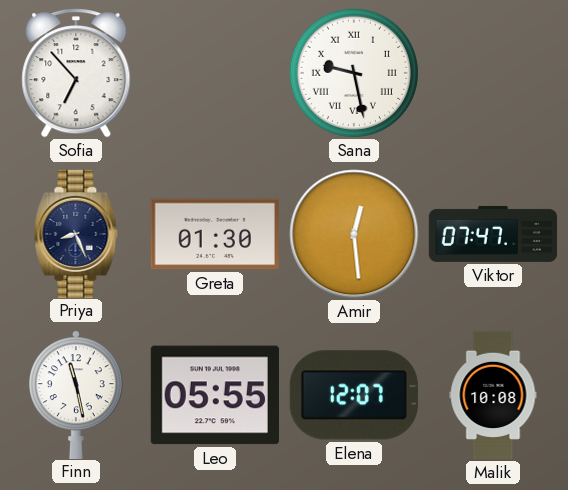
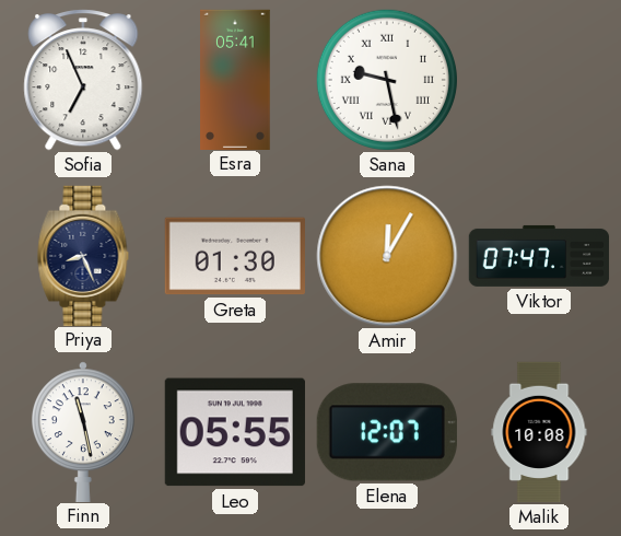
Sofia: 6:53 -> 6:56
Esra: none -> 05:41
Amir: 12:29 -> 12:05
